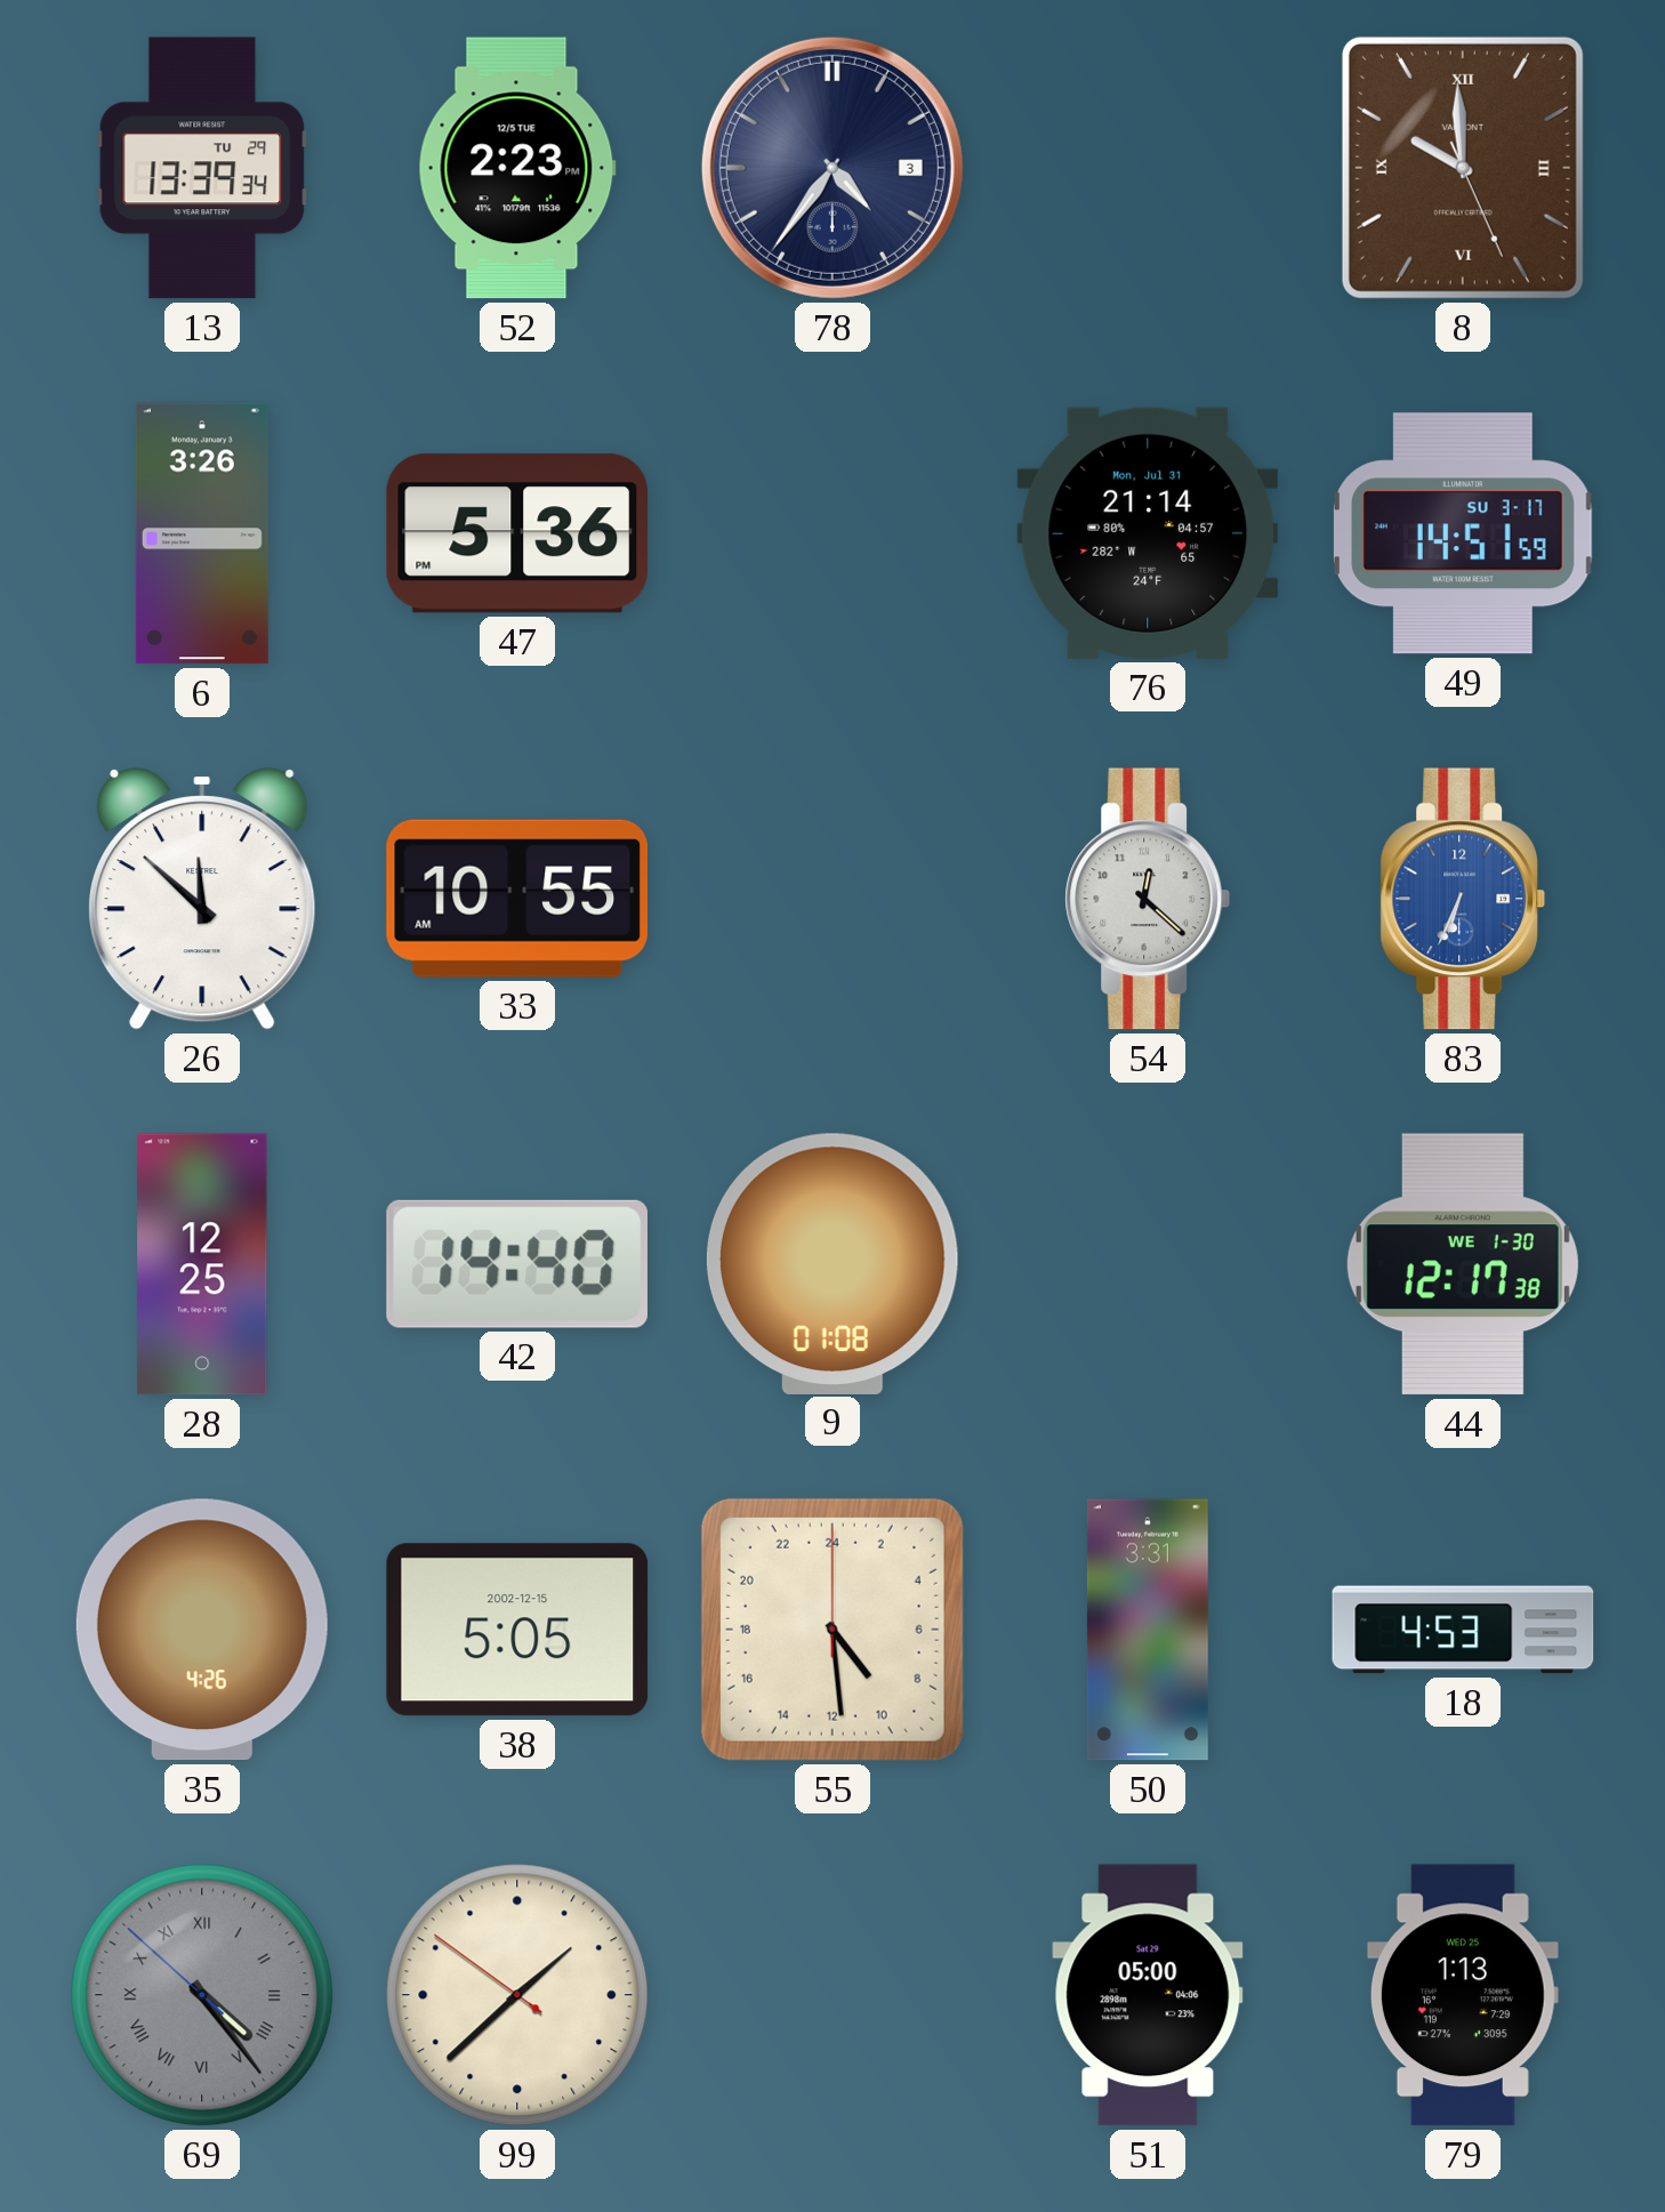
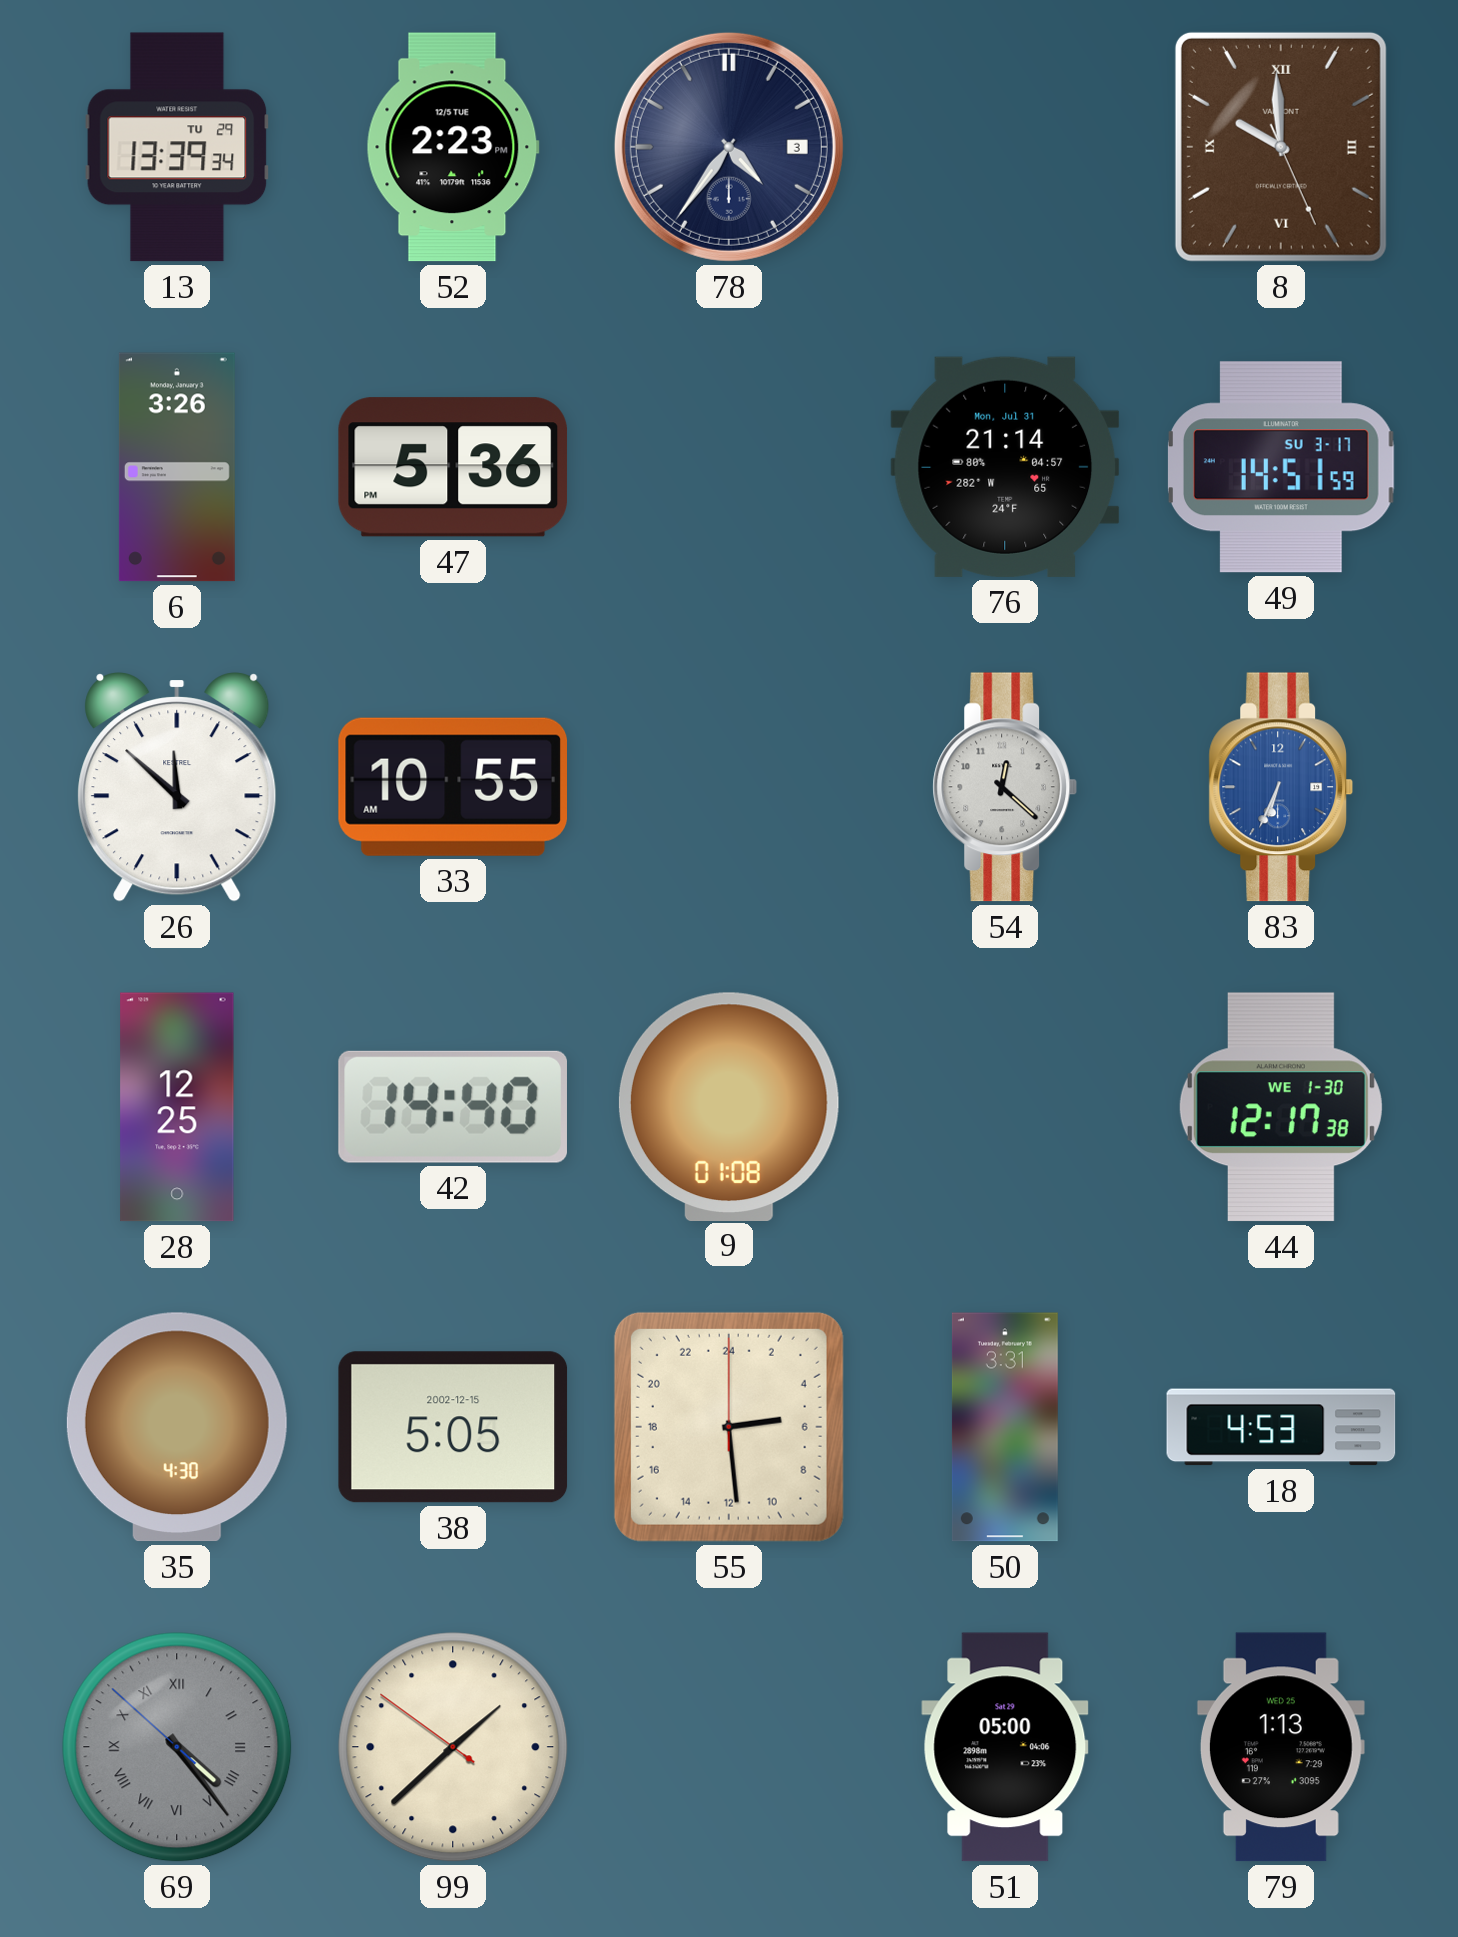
35: 4:26 -> 4:30
55: 9:29 -> 5:29
